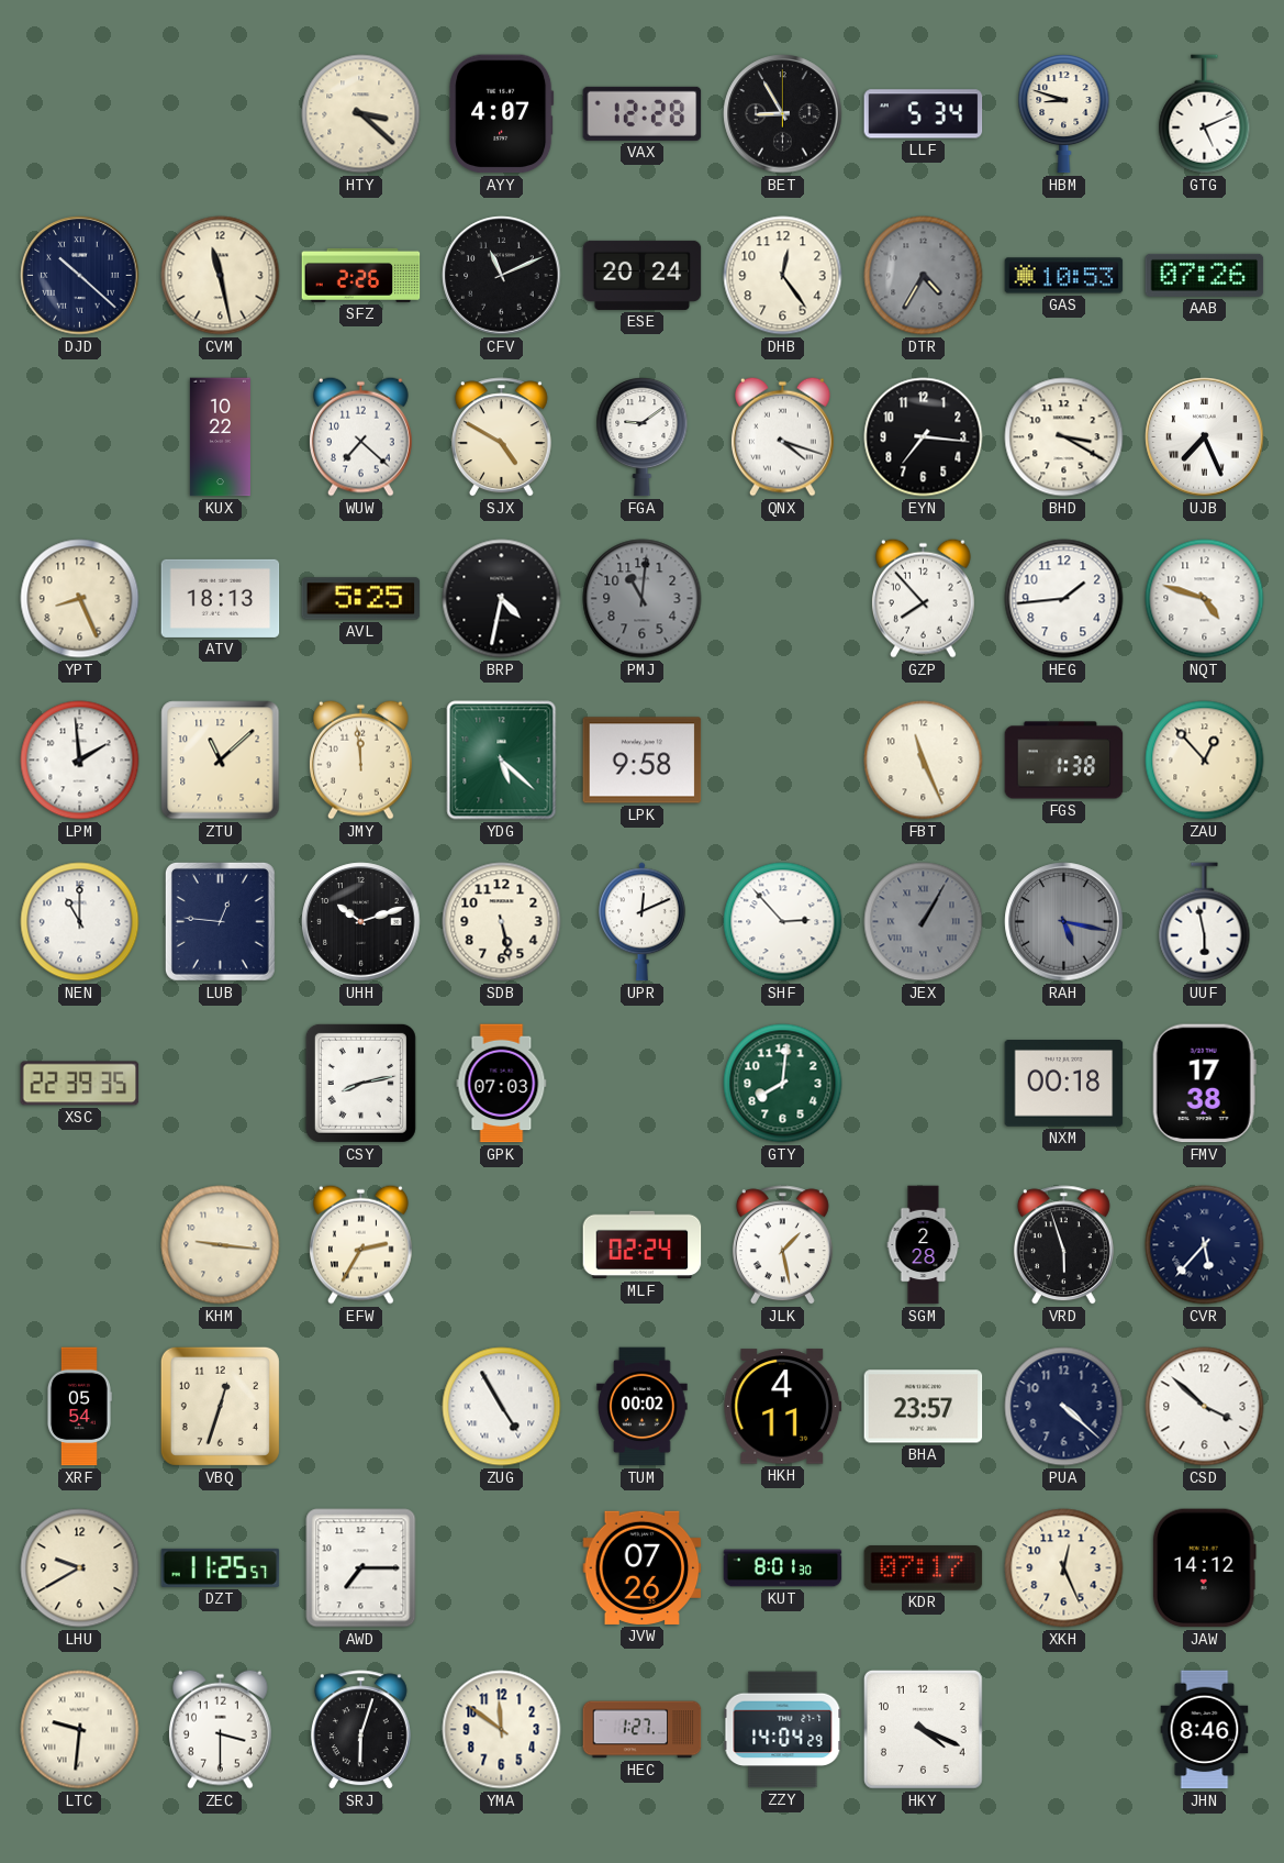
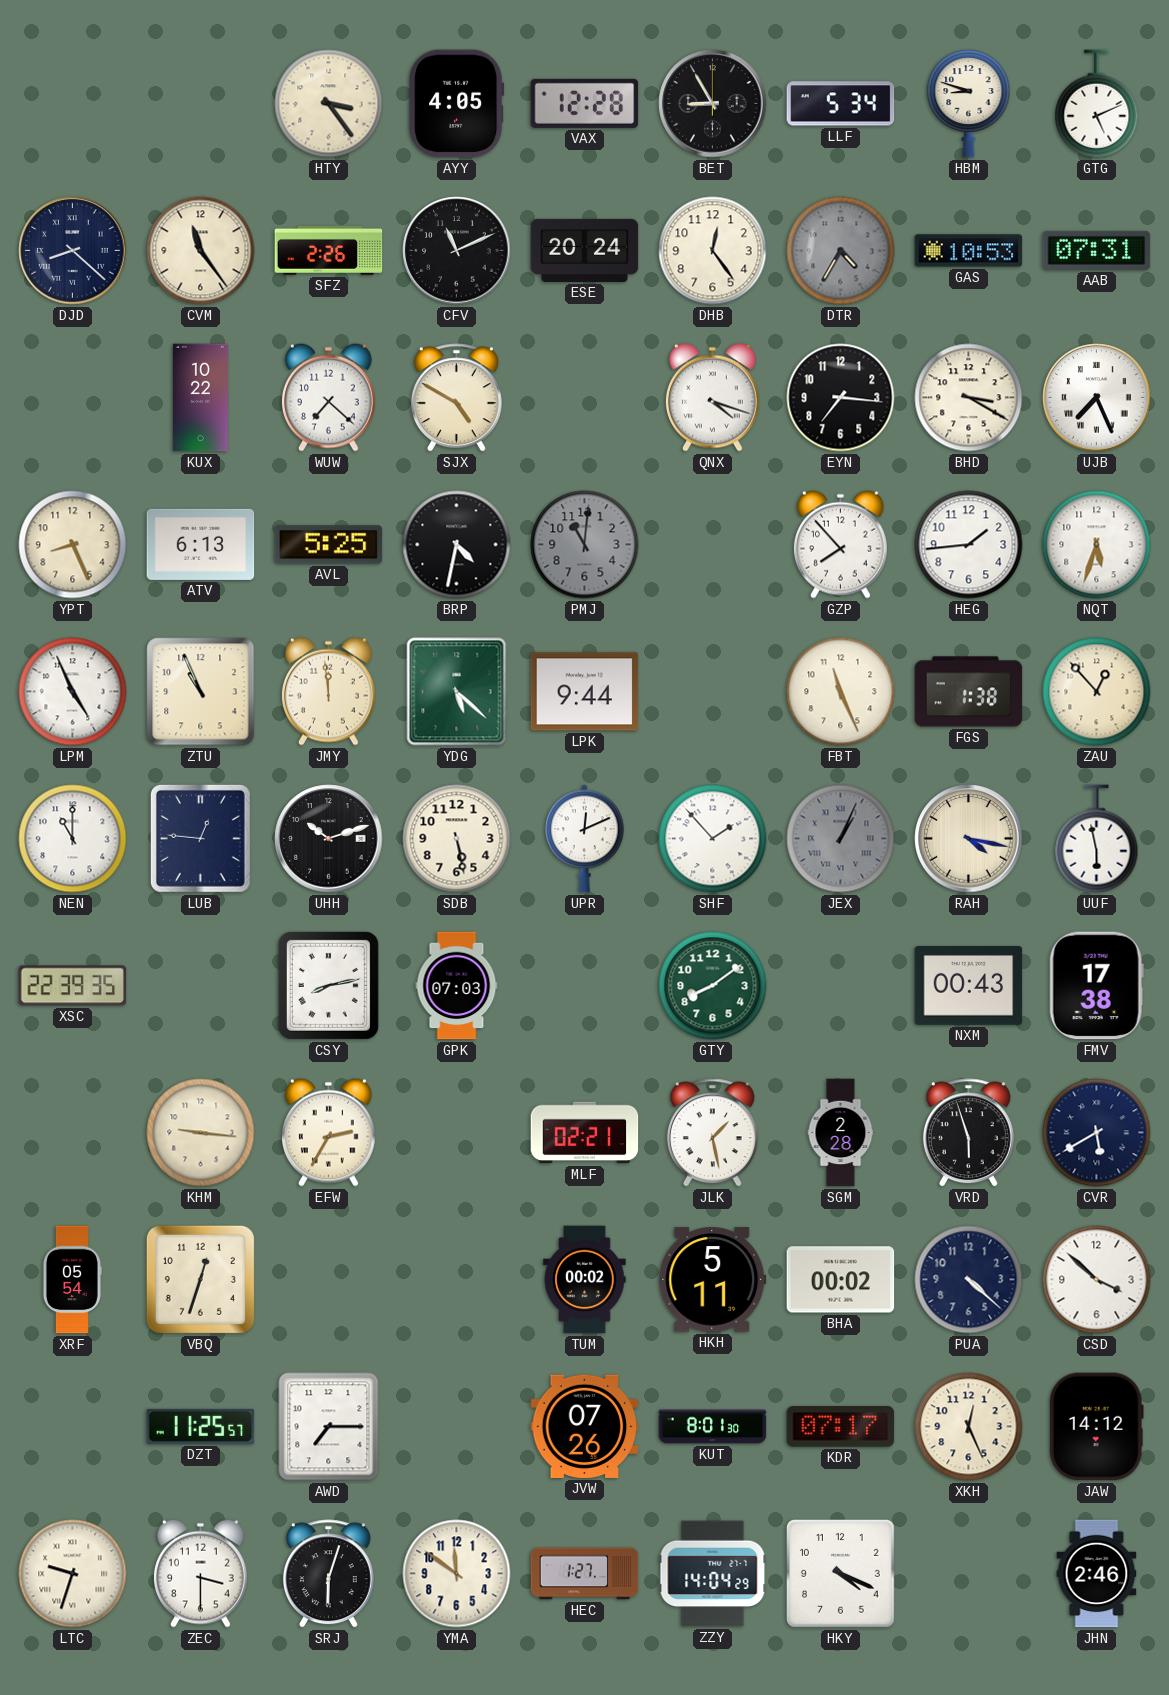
HTY: 3:22 -> 3:24
AYY: 4:07 -> 4:05
DJD: 10:22 -> 8:22
CVM: 11:28 -> 11:24
AAB: 07:26 -> 07:31
FGA: 9:09 -> none
ATV: 18:13 -> 6:13
NQT: 4:48 -> 5:33
LPM: 1:59 -> 4:56
ZTU: 11:08 -> 10:56
LPK: 9:58 -> 9:44
SHF: 2:53 -> 1:53
JEX: 1:05 -> 1:04
RAH: 5:17 -> 4:17
RAH dial: grey -> cream
GTY: 8:01 -> 8:09
NXM: 00:18 -> 00:43
MLF: 02:24 -> 02:21
CVR: 5:37 -> 5:40
ZUG: 4:55 -> none
HKH: 4:11 -> 5:11
BHA: 23:57 -> 00:02
LHU: 9:40 -> none
LTC: 9:31 -> 9:33
JHN: 8:46 -> 2:46
